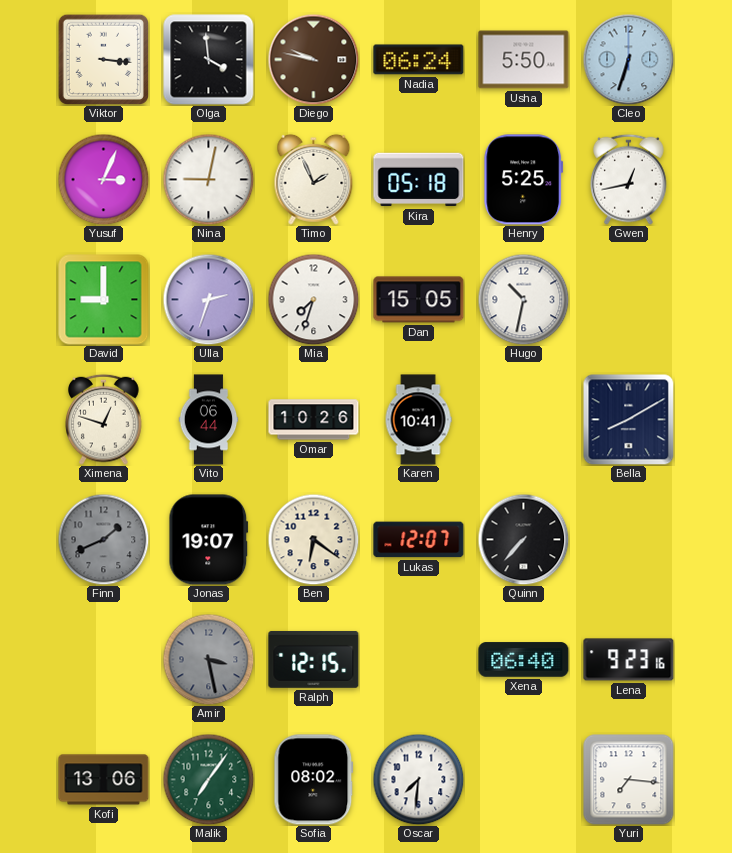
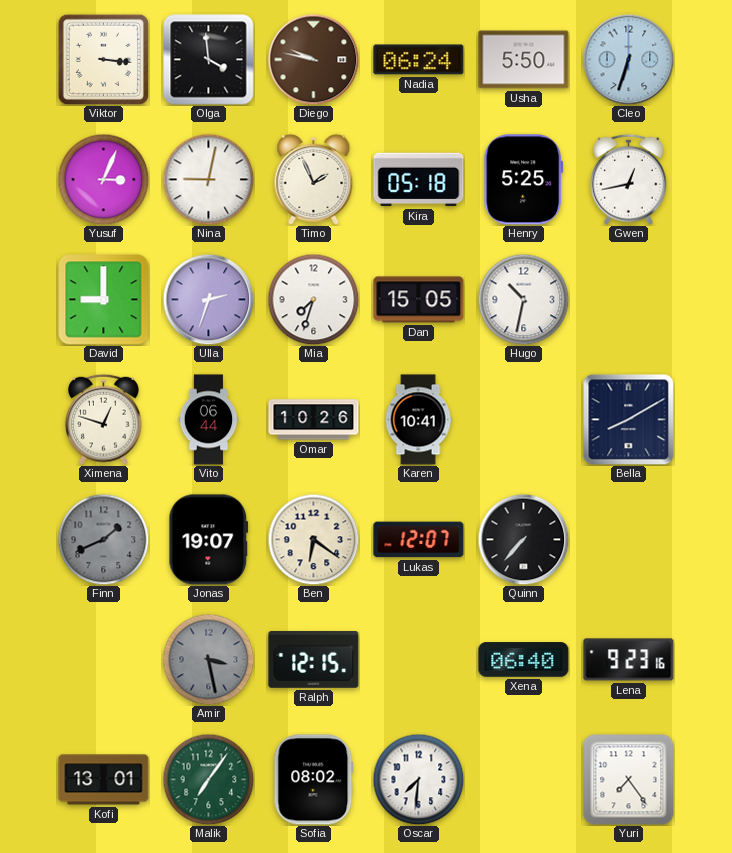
Kofi: 13:06 -> 13:01
Yuri: 7:16 -> 7:24
